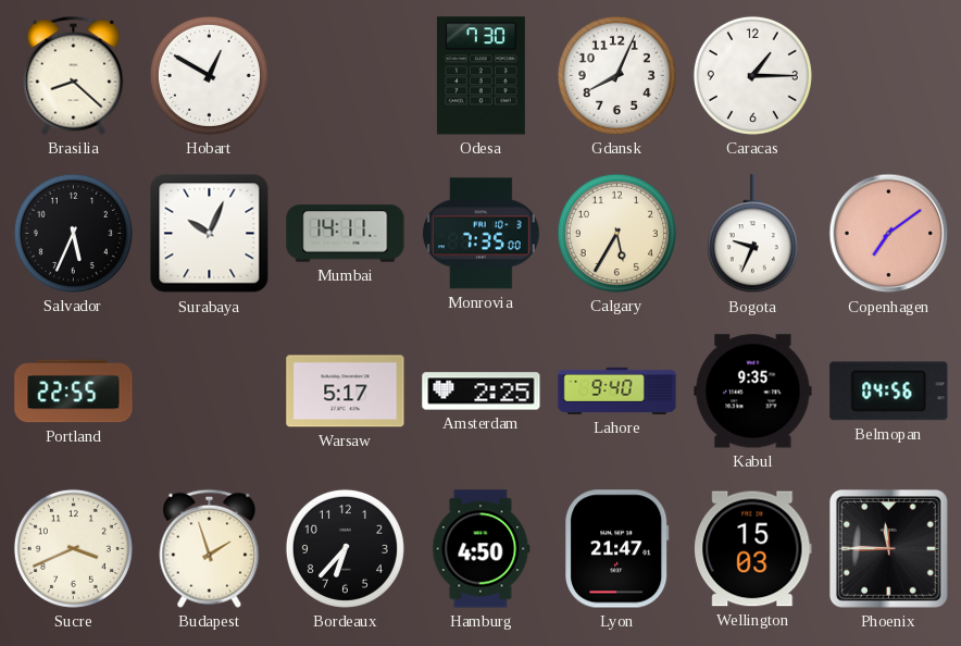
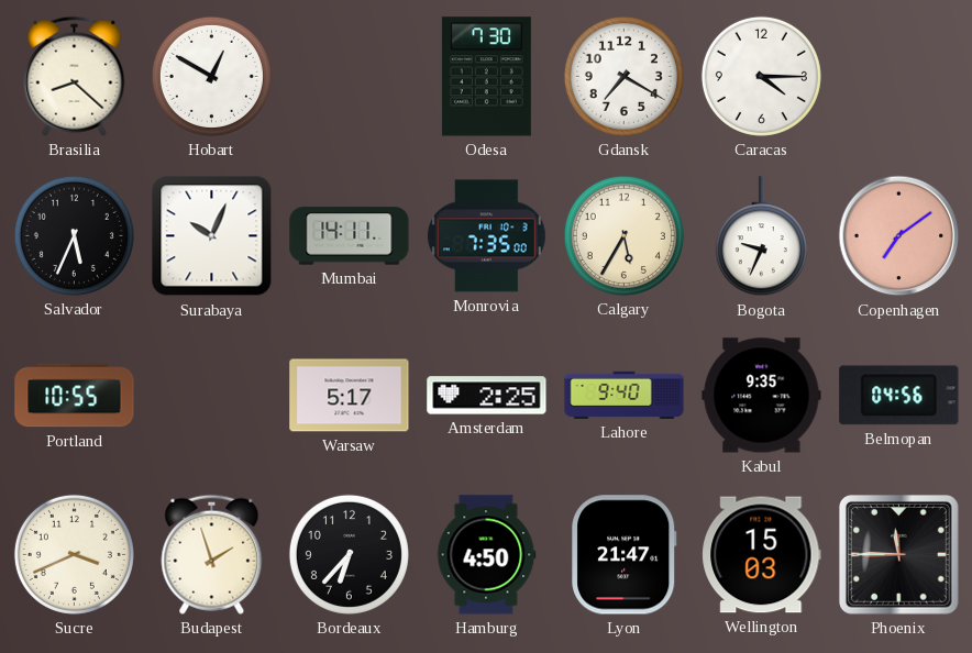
Gdansk: 8:04 -> 7:20
Caracas: 1:15 -> 4:15
Portland: 22:55 -> 10:55
